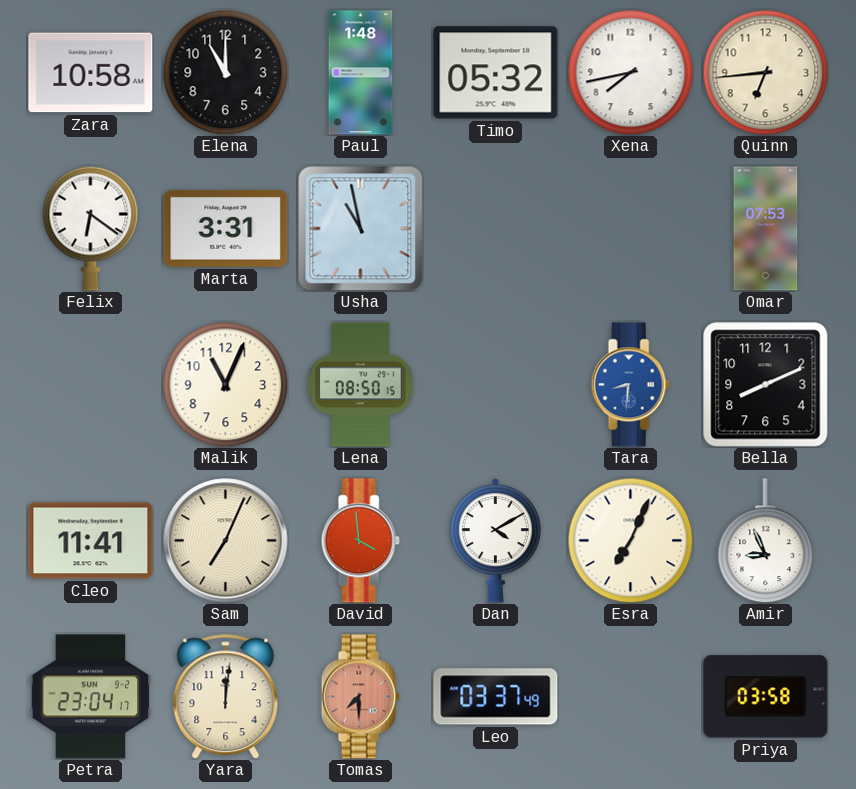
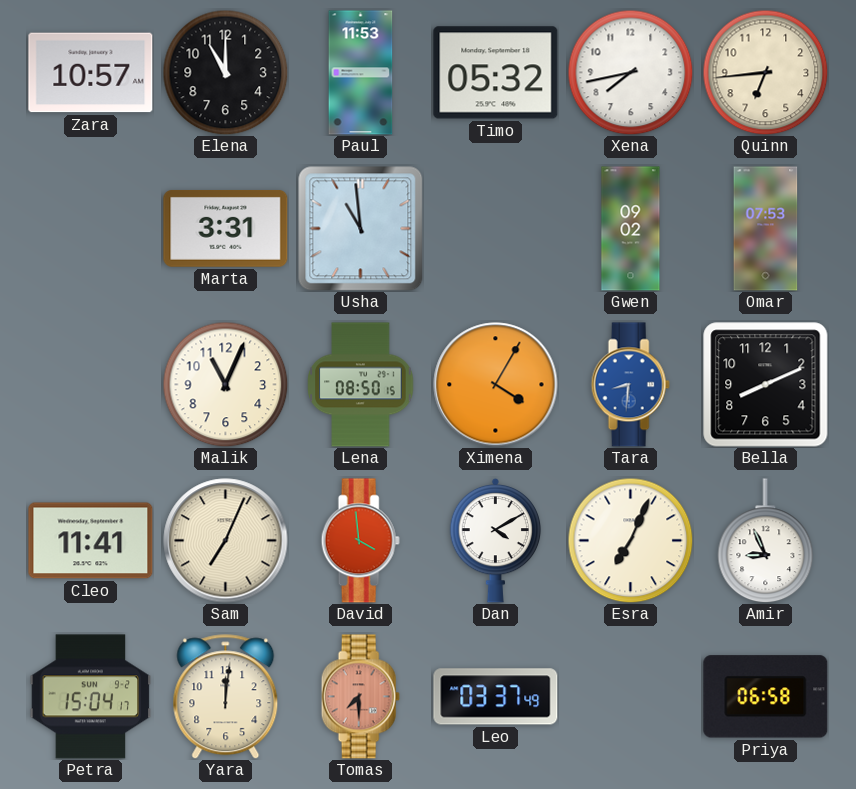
Zara: 10:58 -> 10:57
Paul: 1:48 -> 11:53
Felix: 6:21 -> none
Usha: 10:58 -> 10:59
Gwen: none -> 09:02
Ximena: none -> 4:05
Petra: 23:04 -> 15:04
Priya: 03:58 -> 06:58
